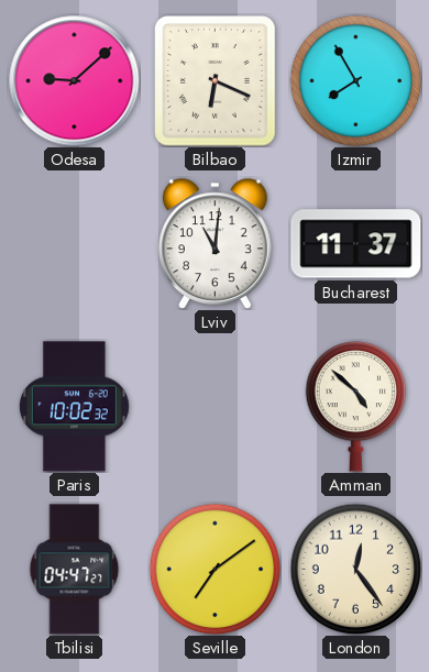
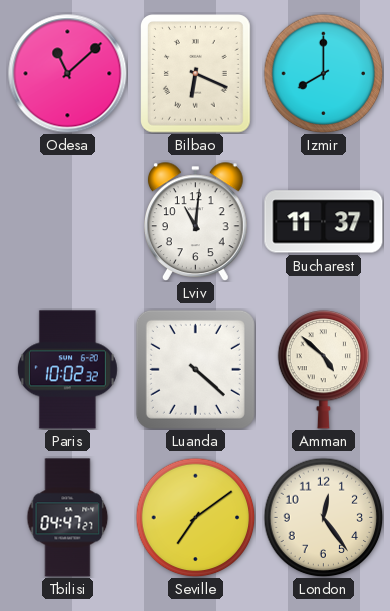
Odesa: 9:08 -> 11:08
Izmir: 7:55 -> 8:00
Luanda: none -> 4:22
